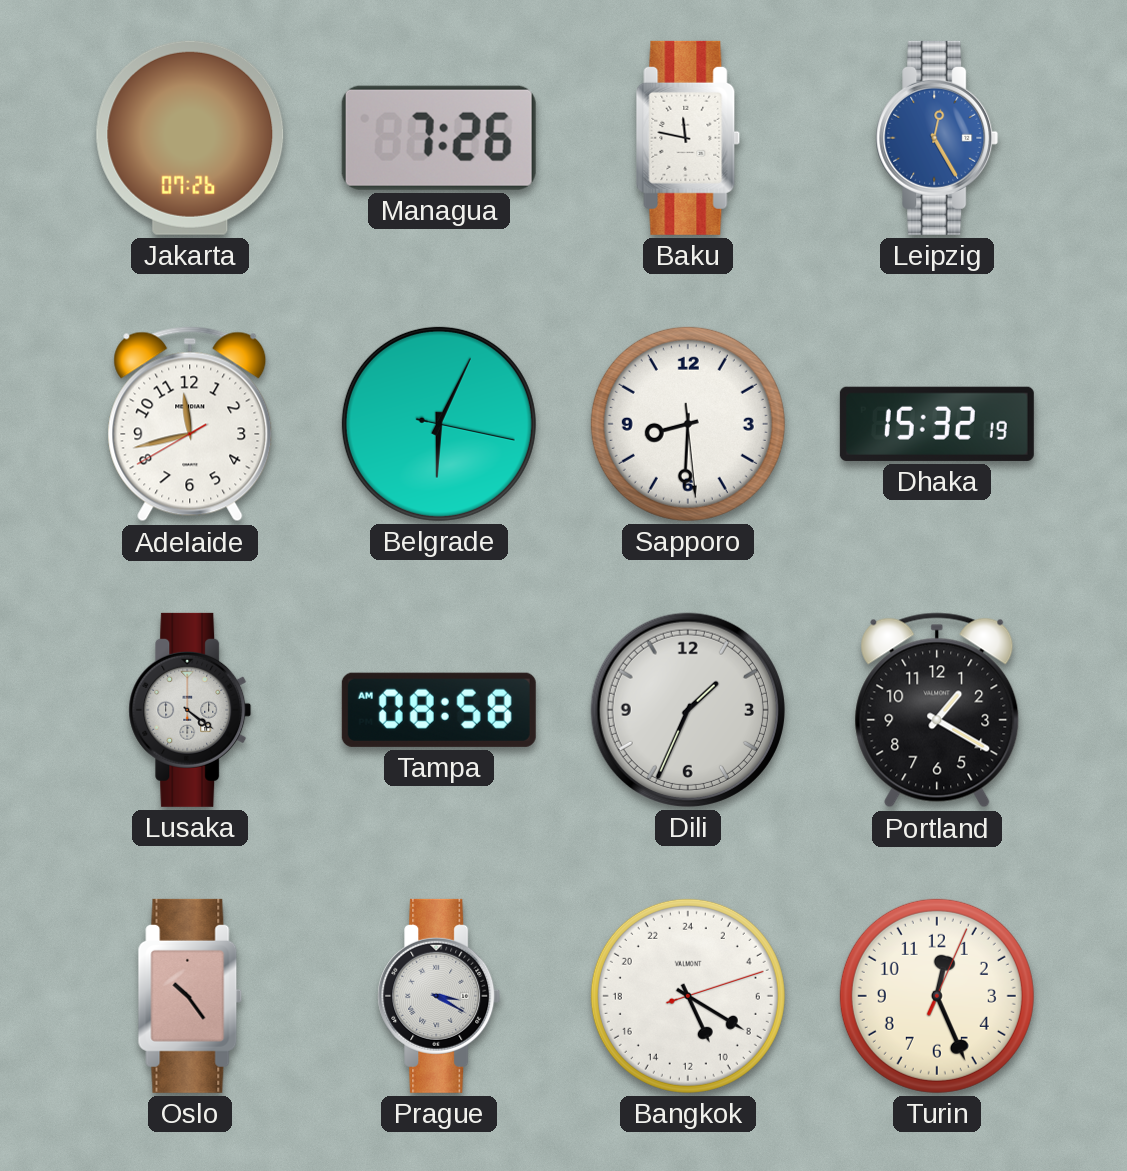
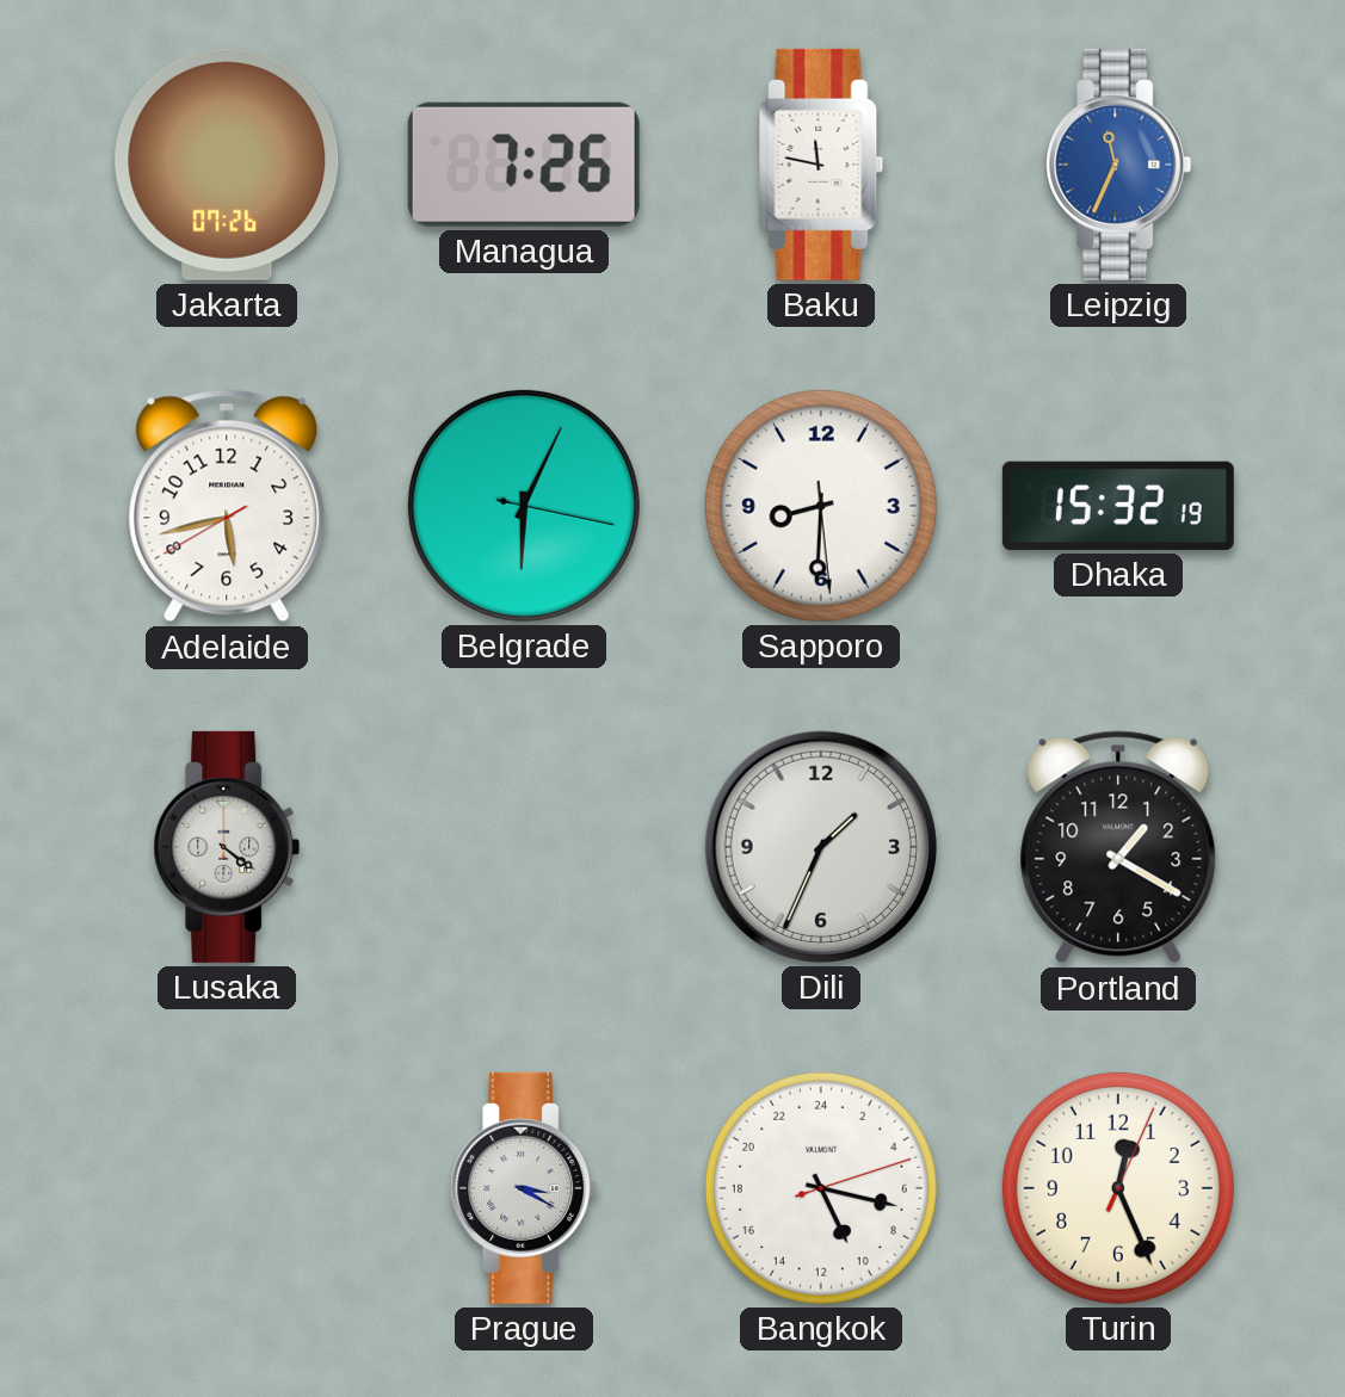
Leipzig: 12:25 -> 11:34
Adelaide: 11:42 -> 5:42
Tampa: 08:58 -> none
Oslo: 10:24 -> none
Bangkok: 10:20 -> 10:17
